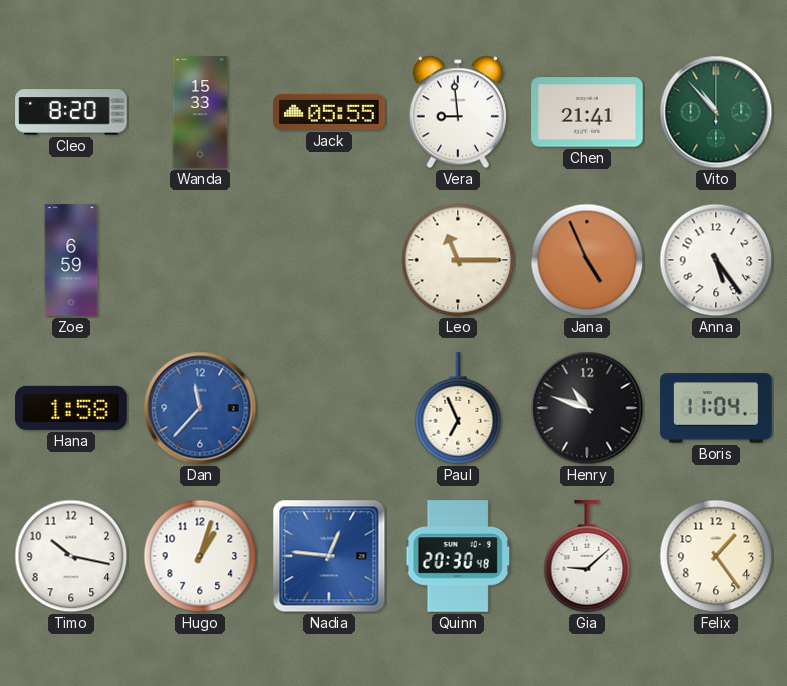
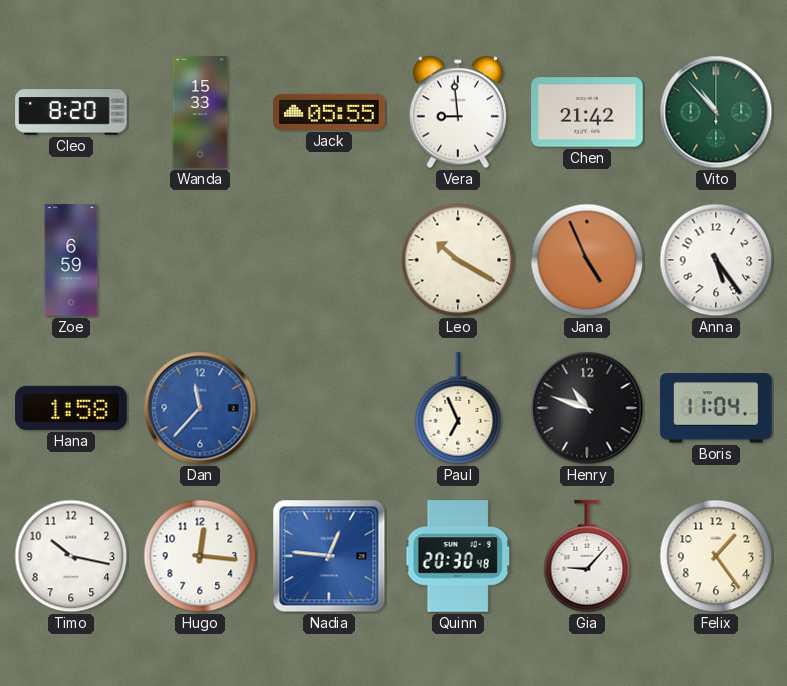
Chen: 21:41 -> 21:42
Leo: 11:15 -> 10:20
Hugo: 1:03 -> 12:16
Gia: 9:08 -> 9:07
